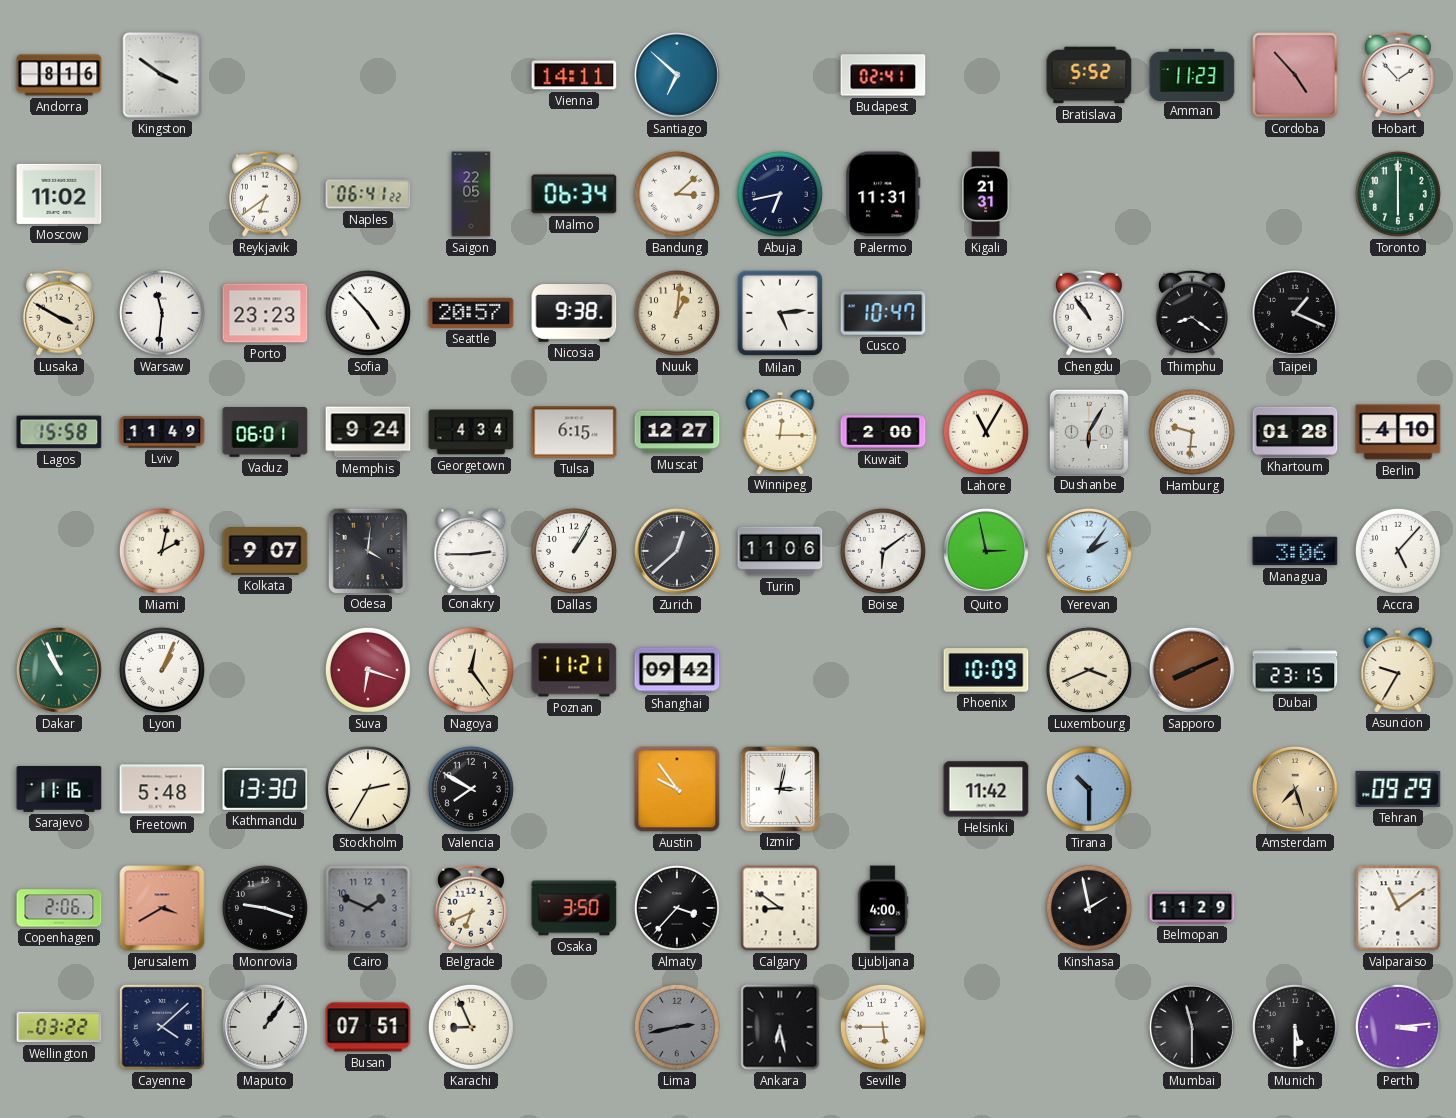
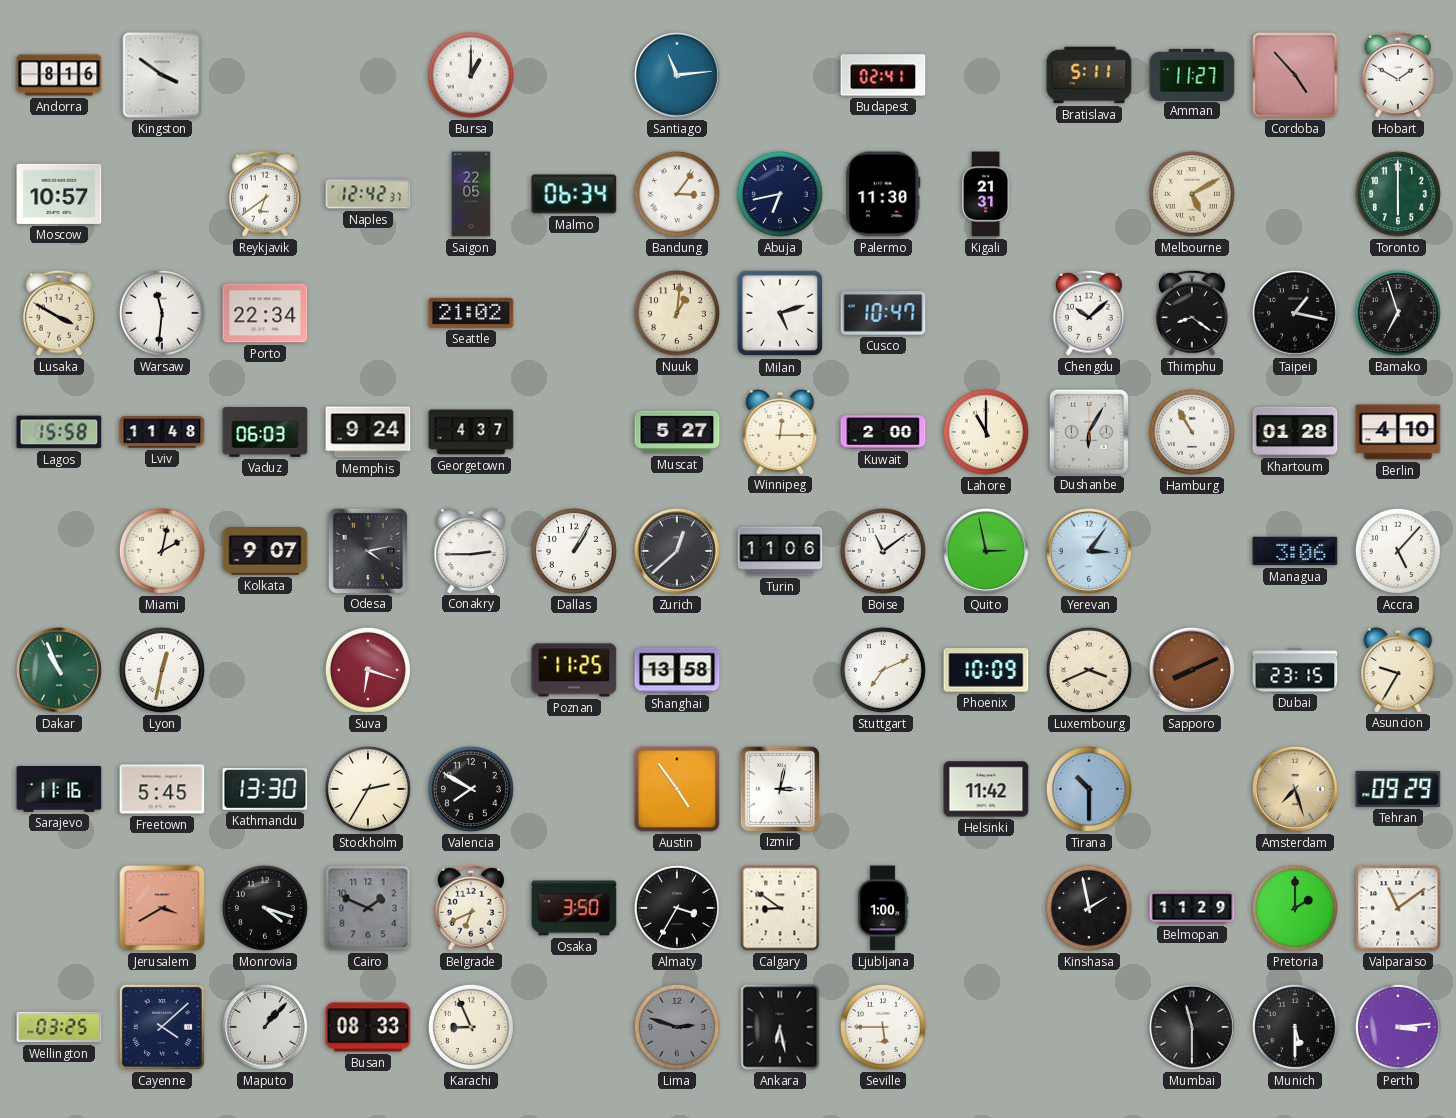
Bursa: none -> 1:00
Vienna: 14:11 -> none
Santiago: 6:52 -> 11:14
Bratislava: 5:52 -> 5:11
Amman: 11:23 -> 11:27
Hobart: 1:53 -> 1:50
Moscow: 11:02 -> 10:57
Naples: 06:41 -> 12:42
Bandung: 3:08 -> 3:06
Palermo: 11:31 -> 11:30
Melbourne: none -> 5:10
Porto: 23:23 -> 22:34
Sofia: 4:53 -> none
Seattle: 20:57 -> 21:02
Nicosia: 9:38 -> none
Milan: 5:14 -> 5:12
Chengdu: 10:54 -> 10:08
Taipei: 1:19 -> 1:17
Bamako: none -> 6:57
Lviv: 11:49 -> 11:48
Vaduz: 06:01 -> 06:03
Georgetown: 4:34 -> 4:37
Tulsa: 6:15 -> none
Muscat: 12:27 -> 5:27
Lahore: 11:05 -> 11:00
Hamburg: 9:31 -> 10:55
Odesa: 4:01 -> 4:13
Boise: 6:09 -> 11:09
Yerevan: 2:06 -> 3:06
Lyon: 1:04 -> 12:32
Nagoya: 12:24 -> none
Poznan: 11:21 -> 11:25
Shanghai: 09:42 -> 13:58
Stuttgart: none -> 7:11
Freetown: 5:48 -> 5:45
Austin: 9:54 -> 4:54
Copenhagen: 2:06 -> none
Monrovia: 9:18 -> 4:18
Almaty: 3:37 -> 3:35
Ljubljana: 4:00 -> 1:00
Pretoria: none -> 2:00
Wellington: 03:22 -> 03:25
Maputo: 1:06 -> 1:07
Busan: 07:51 -> 08:33
Lima: 2:43 -> 2:48
